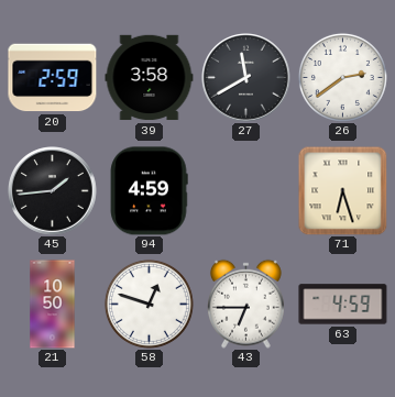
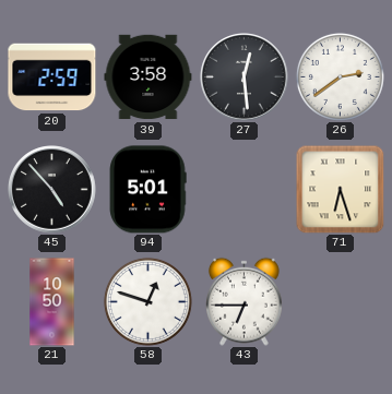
27: 11:40 -> 12:29
45: 1:44 -> 4:53
94: 4:59 -> 5:01
63: 4:59 -> none
